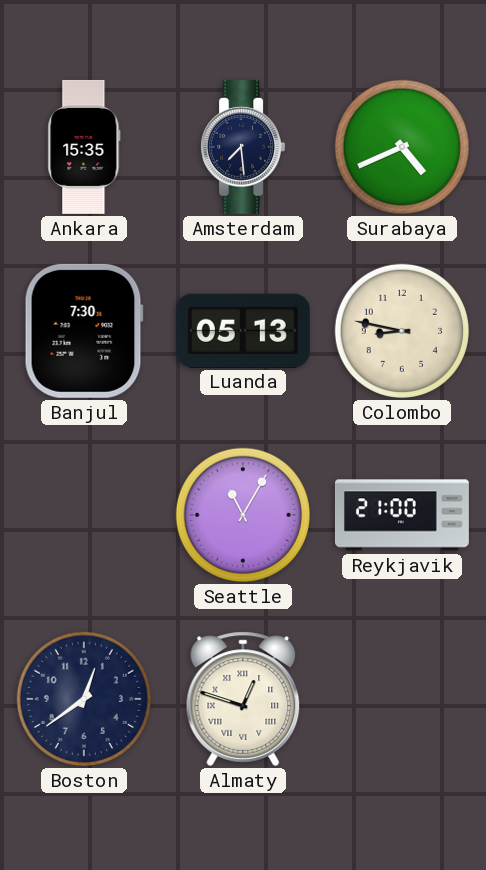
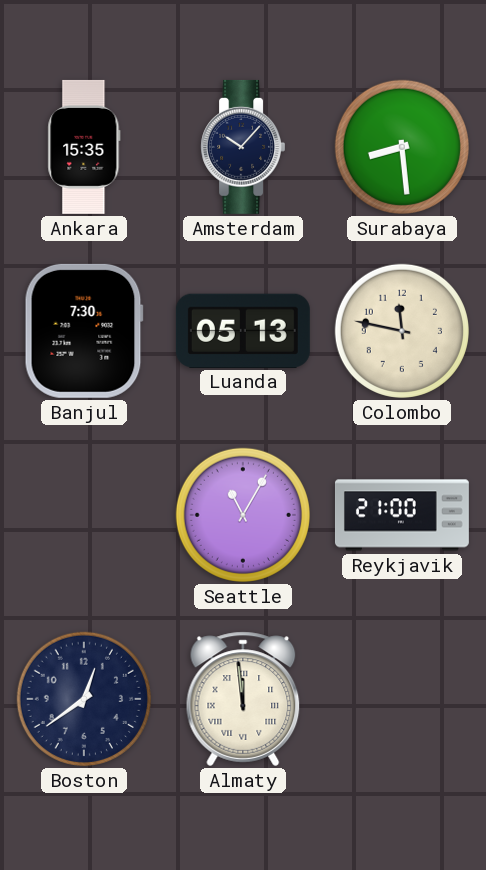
Amsterdam: 7:29 -> 10:07
Surabaya: 4:41 -> 8:29
Colombo: 8:47 -> 11:47
Almaty: 12:48 -> 11:59
